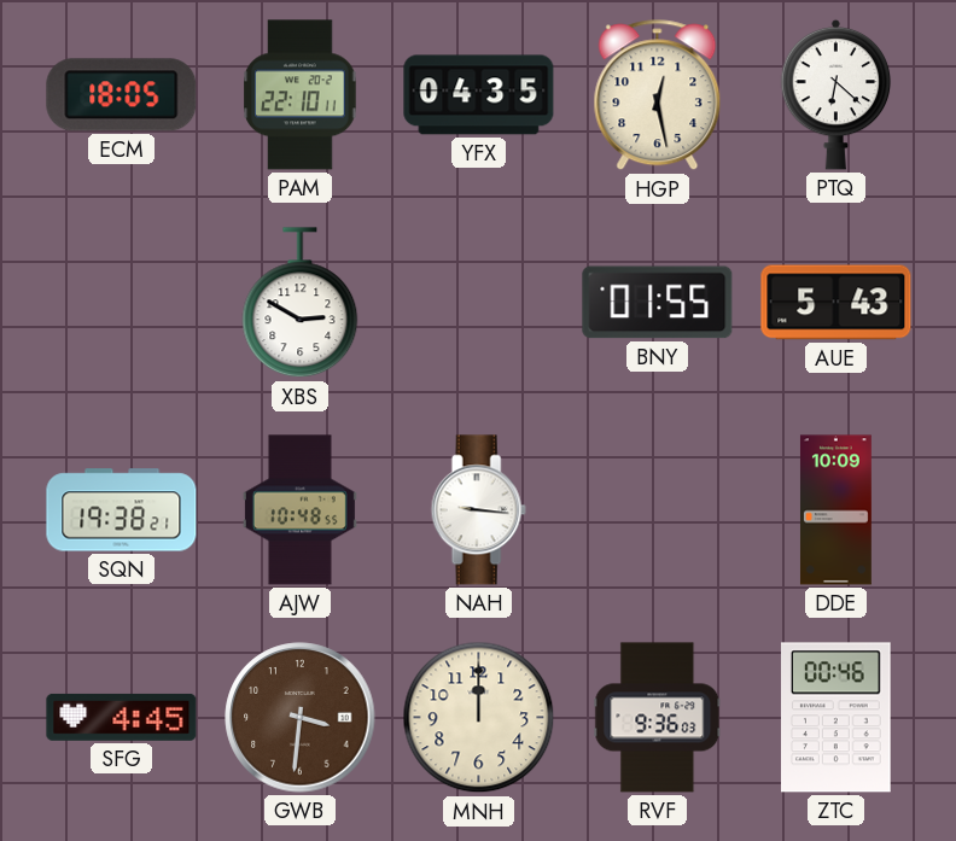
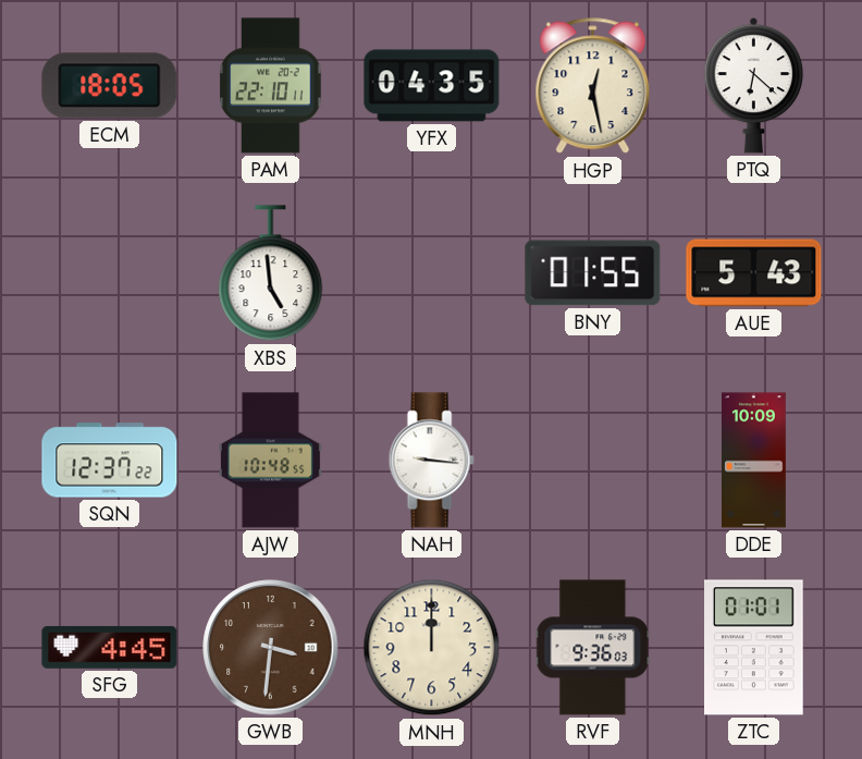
XBS: 2:50 -> 4:59
SQN: 19:38 -> 12:37
ZTC: 00:46 -> 01:01
